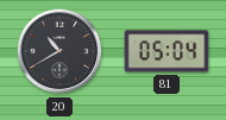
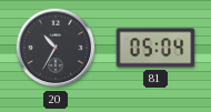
20: 10:40 -> 10:35
